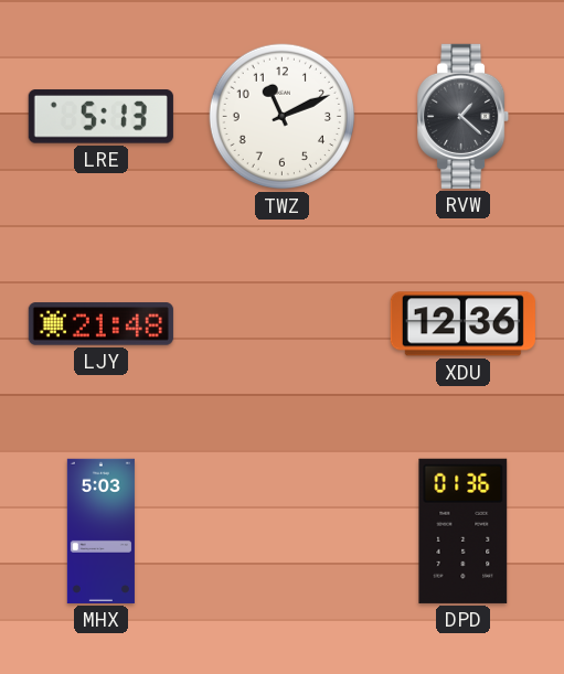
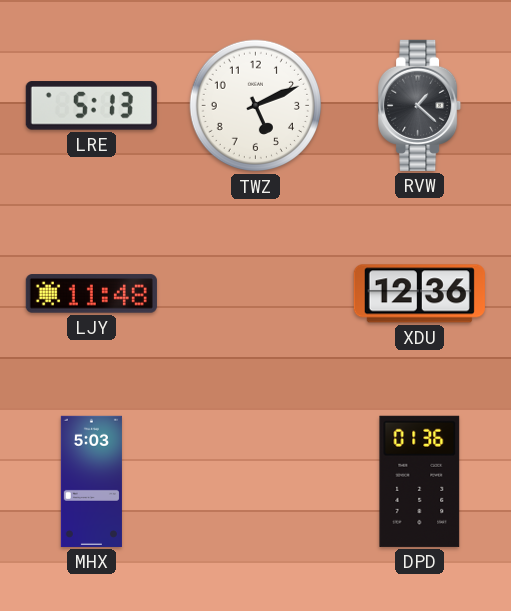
TWZ: 11:11 -> 5:11
LJY: 21:48 -> 11:48
